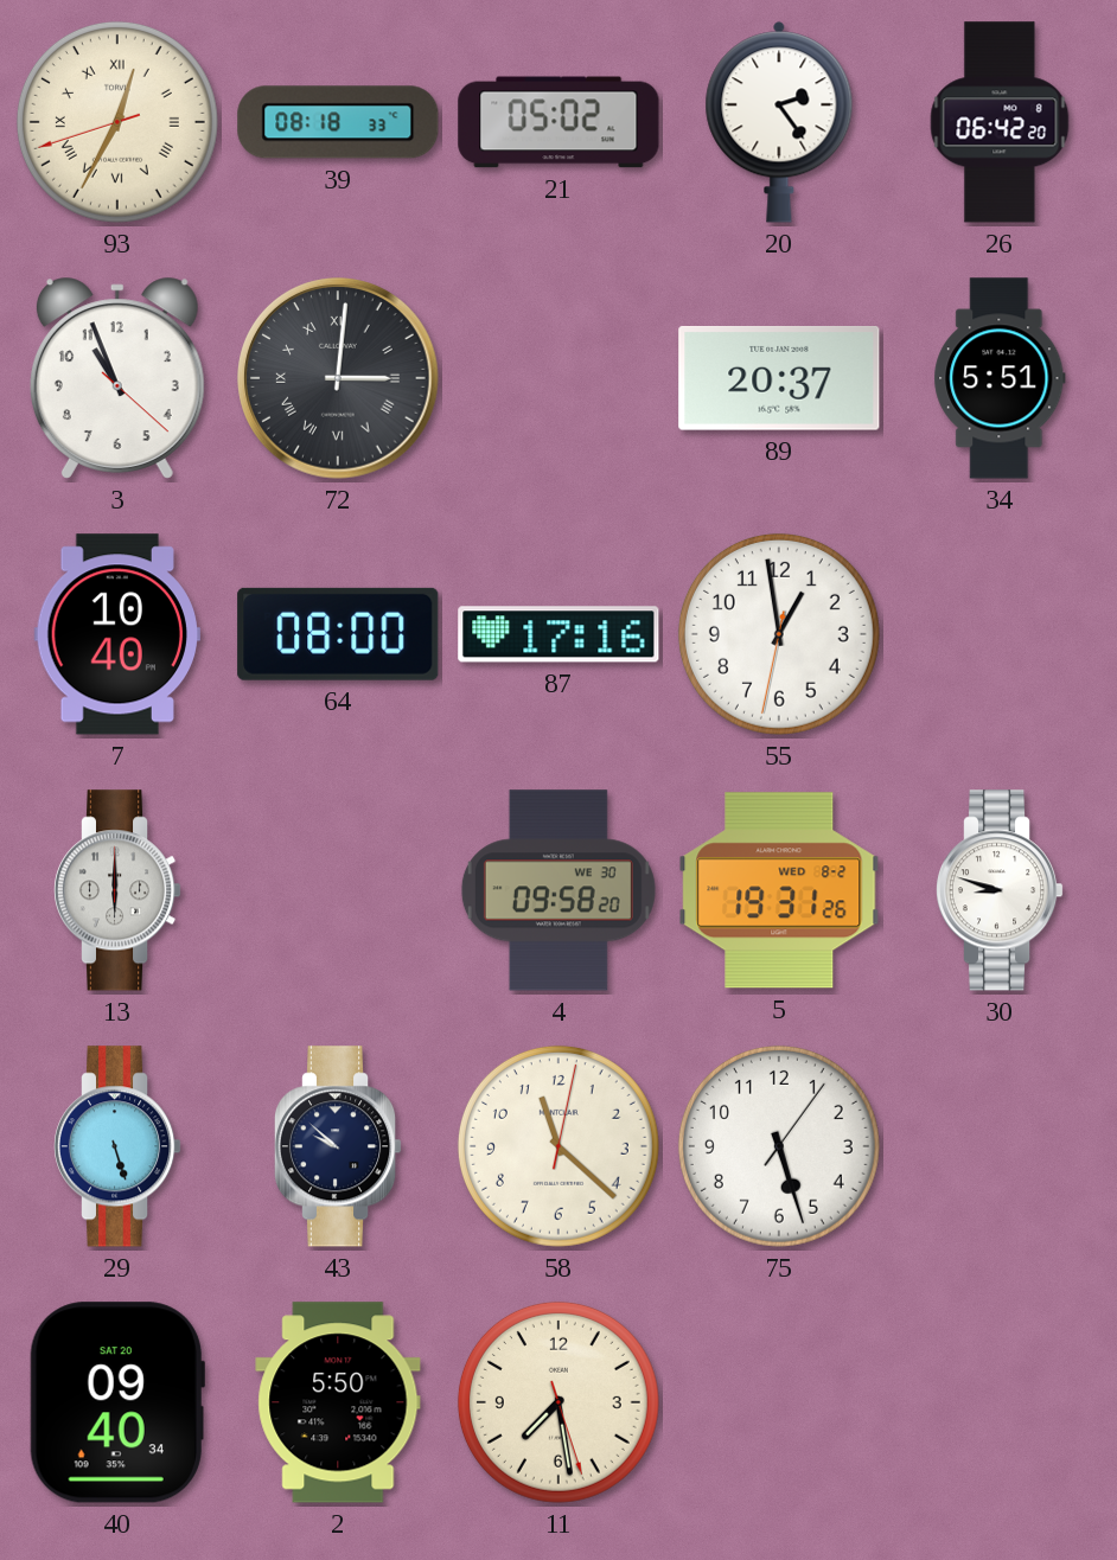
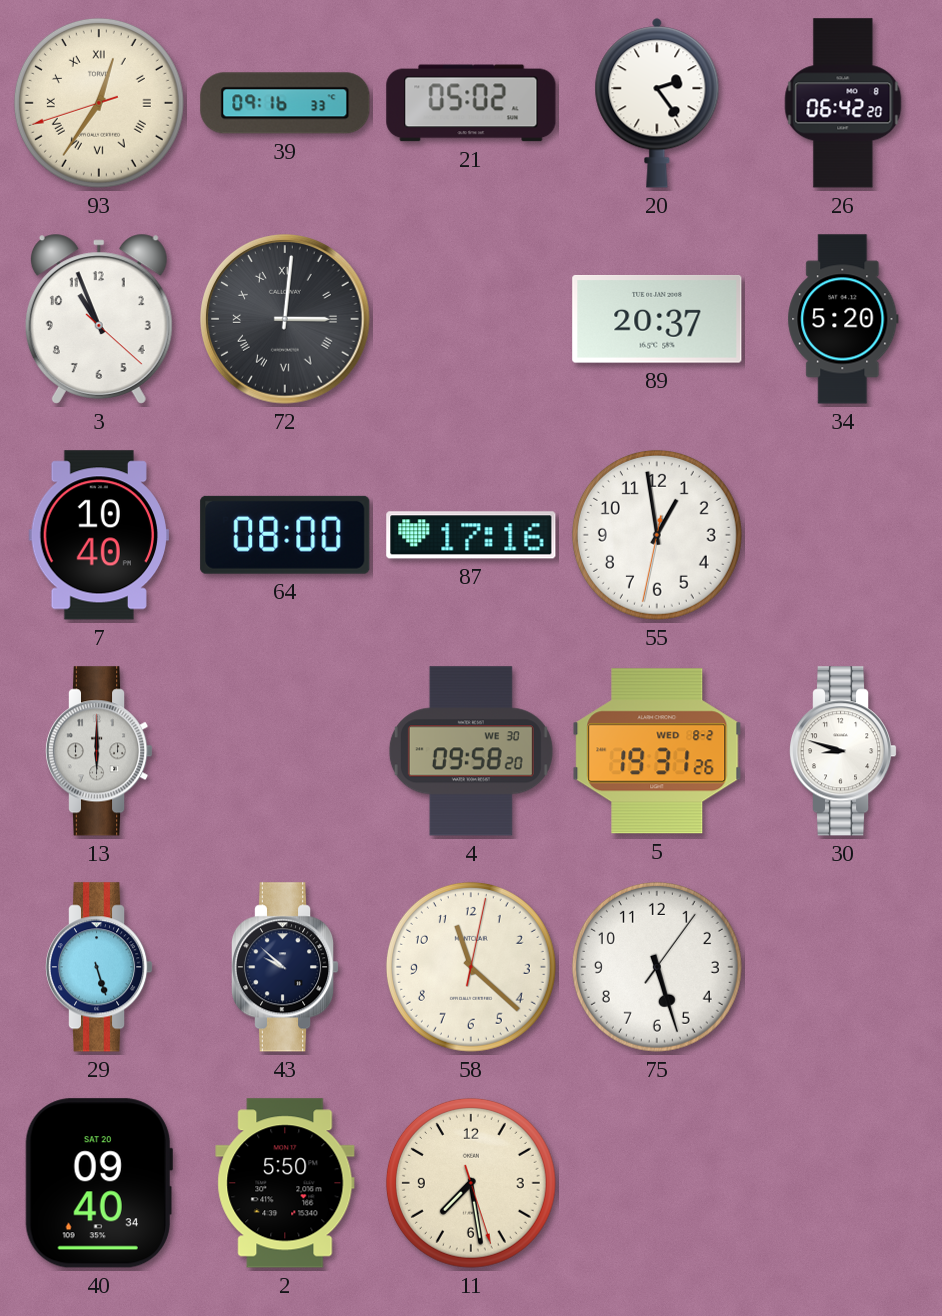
93: 12:34 -> 12:35
39: 08:18 -> 09:16
34: 5:51 -> 5:20
